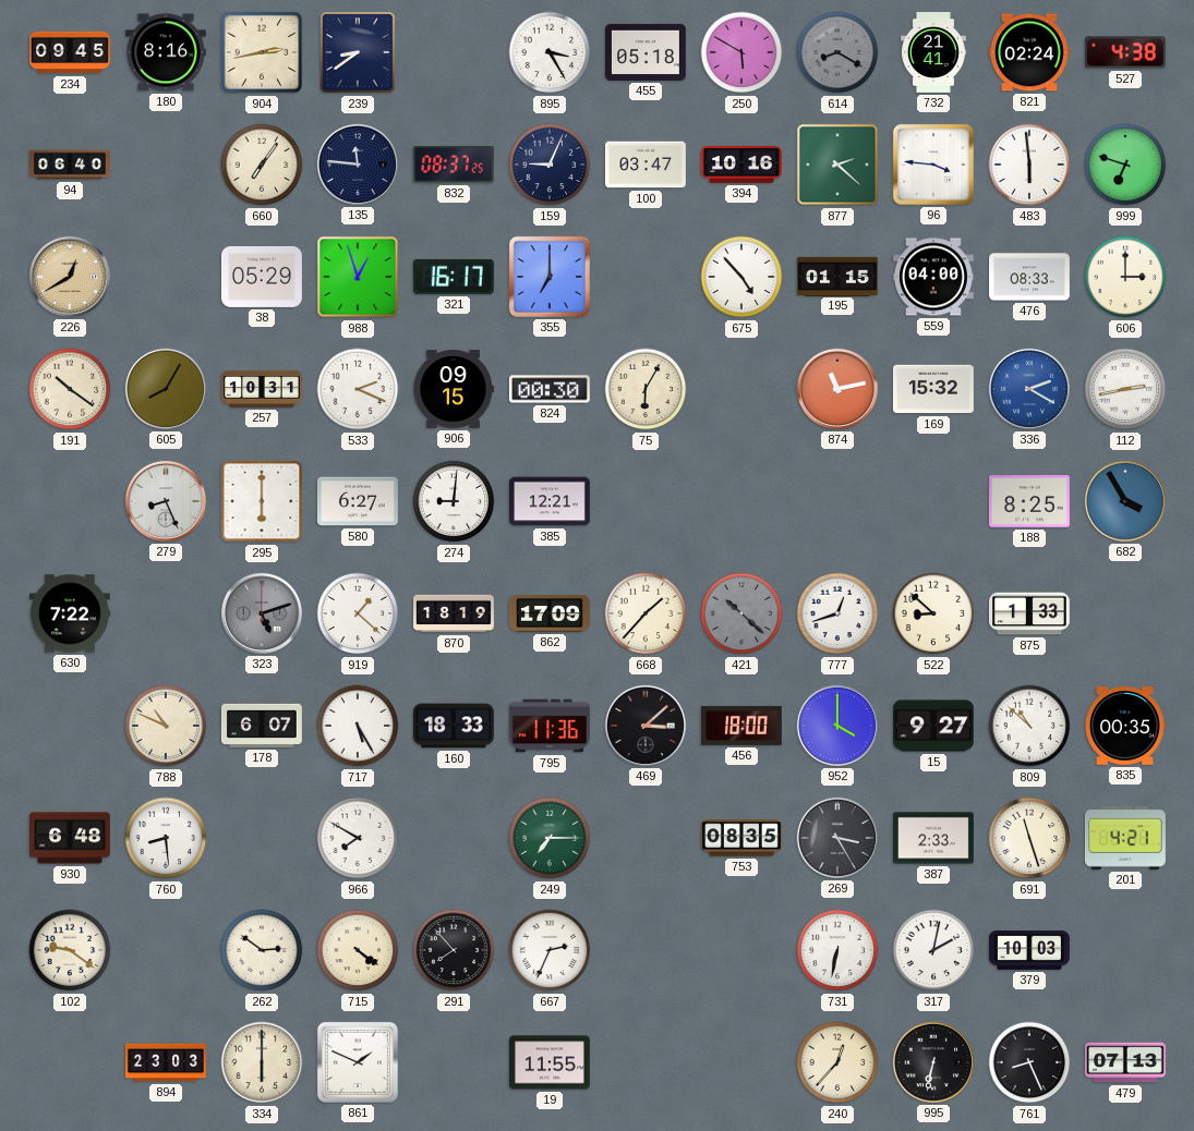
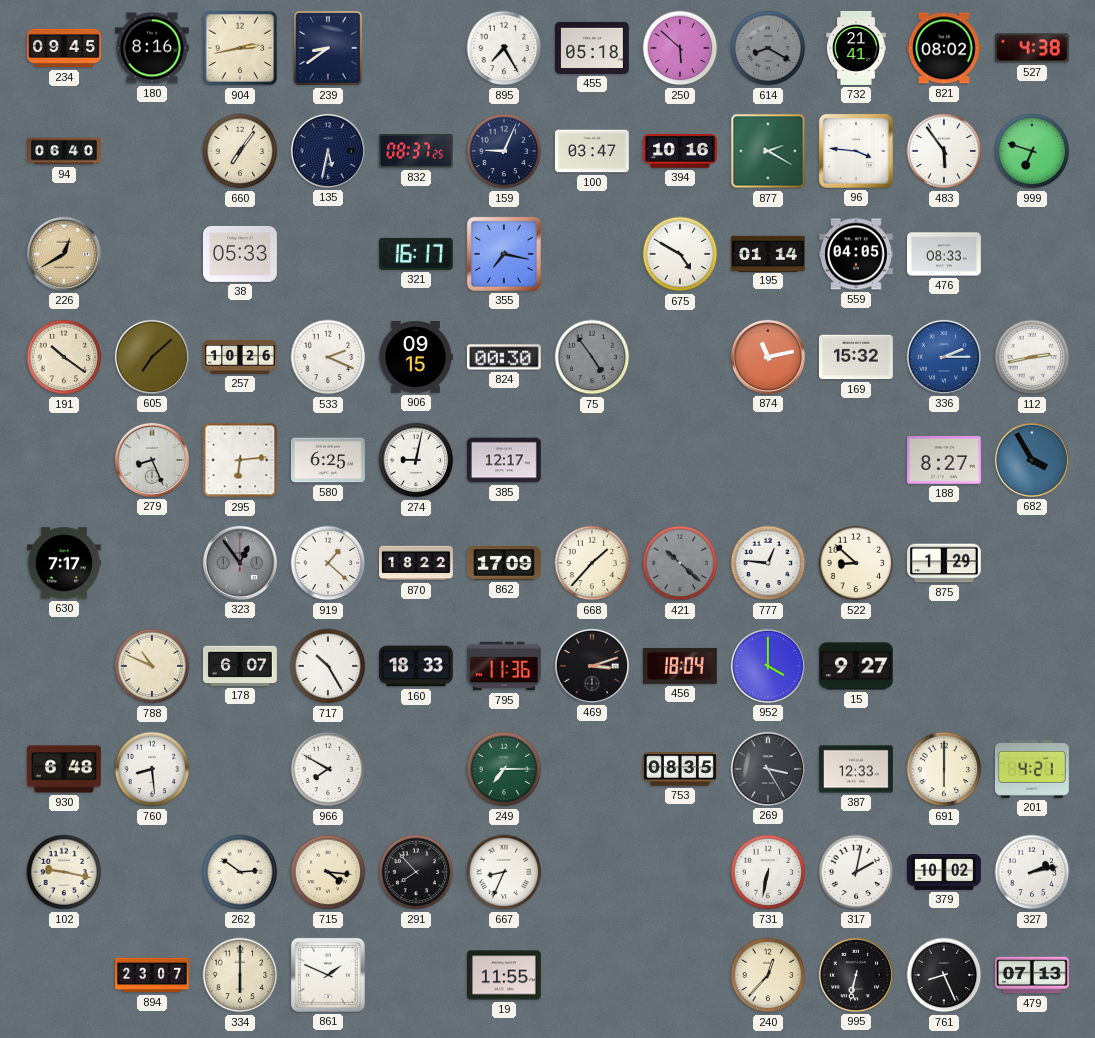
895: 3:25 -> 7:25
250: 5:50 -> 5:52
821: 02:24 -> 08:02
135: 11:46 -> 5:32
877: 2:22 -> 2:20
483: 5:59 -> 5:54
38: 05:29 -> 05:33
988: 12:57 -> none
355: 7:00 -> 7:17
675: 4:53 -> 4:50
195: 01:15 -> 01:14
559: 04:00 -> 04:05
606: 3:00 -> none
605: 8:05 -> 7:08
257: 10:31 -> 10:26
75: 6:05 -> 4:54
75 dial: cream -> grey
336: 2:20 -> 2:15
295: 6:00 -> 6:14
580: 6:27 -> 6:25
274: 9:01 -> 9:02
385: 12:21 -> 12:17
188: 8:25 -> 8:27
630: 7:22 -> 7:17
323: 5:12 -> 12:54
870: 18:19 -> 18:22
777: 12:42 -> 12:46
875: 1:33 -> 1:29
717: 5:25 -> 10:25
469: 3:08 -> 3:12
456: 18:00 -> 18:04
809: 10:52 -> none
835: 00:35 -> none
387: 2:33 -> 12:33
691: 11:27 -> 6:00
102: 9:21 -> 9:17
715: 4:21 -> 4:16
667: 2:34 -> 8:34
379: 10:03 -> 10:02
327: none -> 2:13
894: 23:03 -> 23:07
